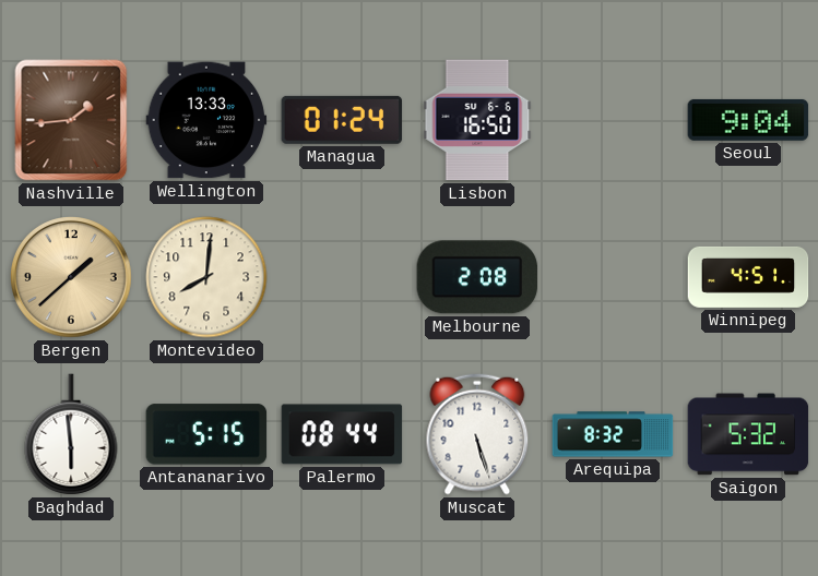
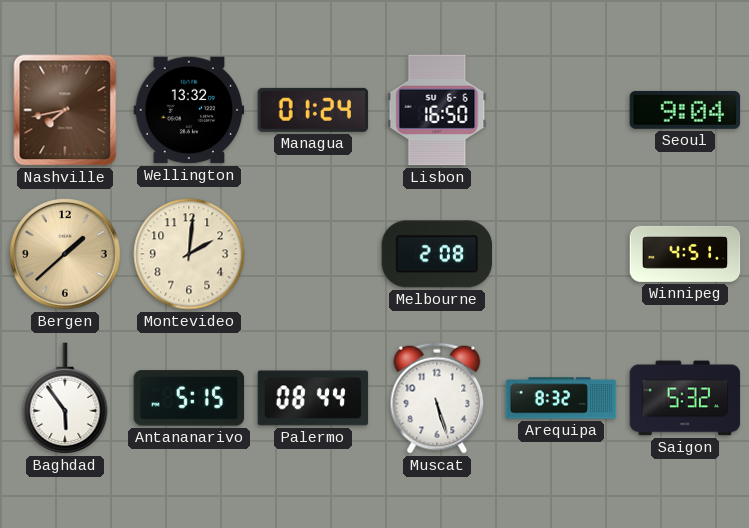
Nashville: 1:44 -> 7:43
Wellington: 13:33 -> 13:32
Montevideo: 8:01 -> 2:01
Baghdad: 5:59 -> 5:54
